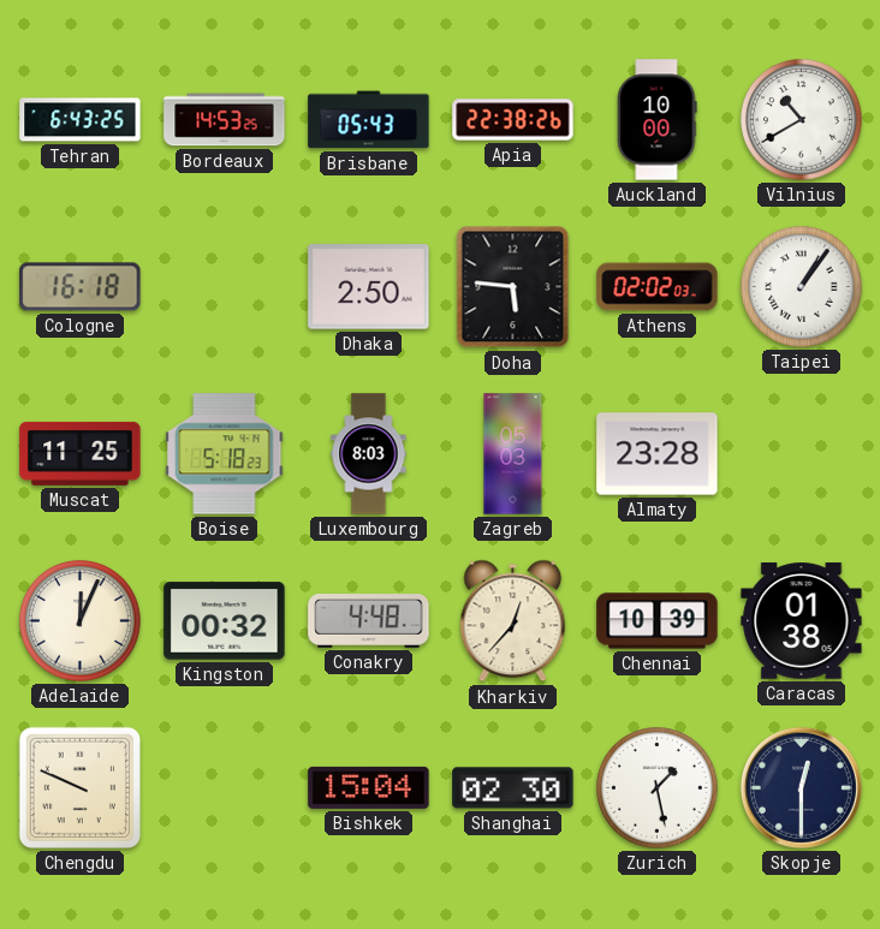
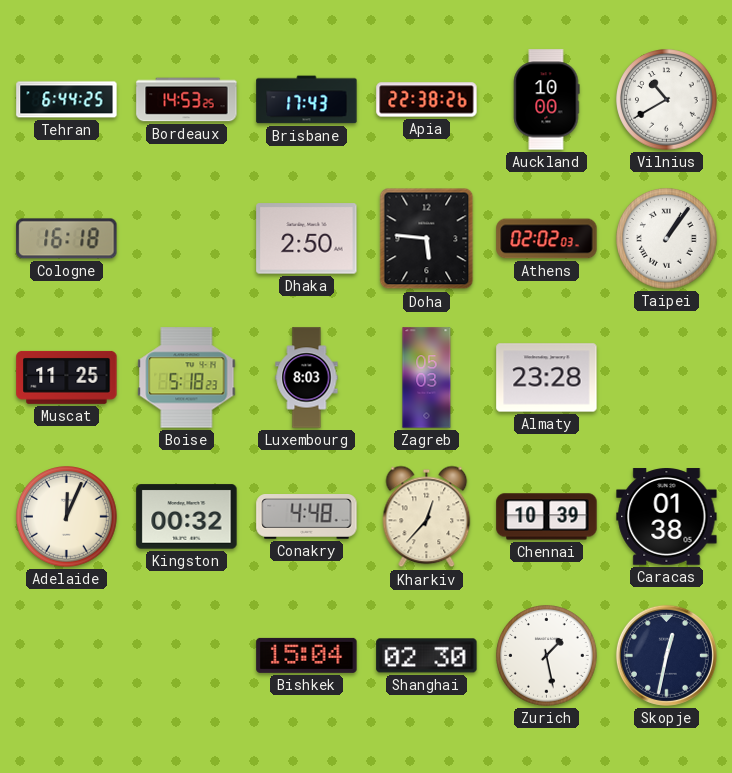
Tehran: 6:43 -> 6:44
Brisbane: 05:43 -> 17:43
Chengdu: 9:49 -> none
Skopje: 12:30 -> 12:32
